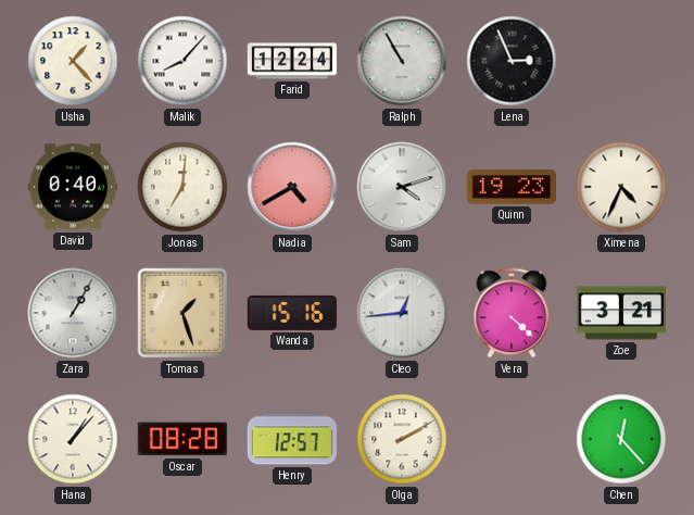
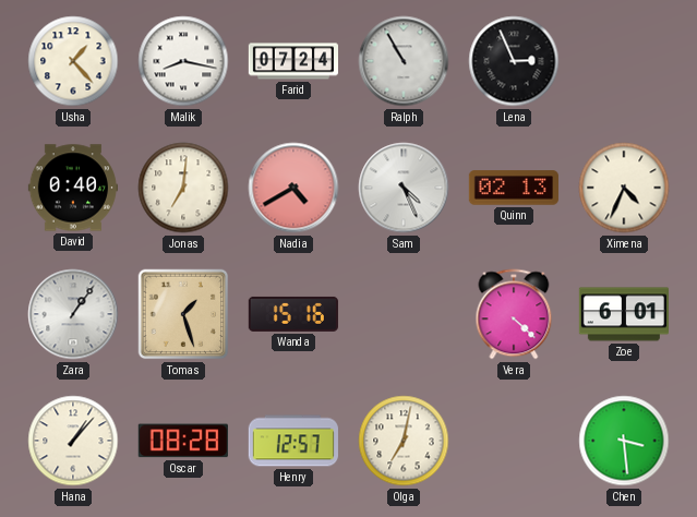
Malik: 8:07 -> 8:17
Farid: 12:24 -> 07:24
Sam: 4:12 -> 4:26
Quinn: 19:23 -> 02:13
Zara: 1:05 -> 1:06
Cleo: 12:44 -> none
Zoe: 3:21 -> 6:01
Olga: 2:10 -> 7:02
Chen: 12:23 -> 3:29
